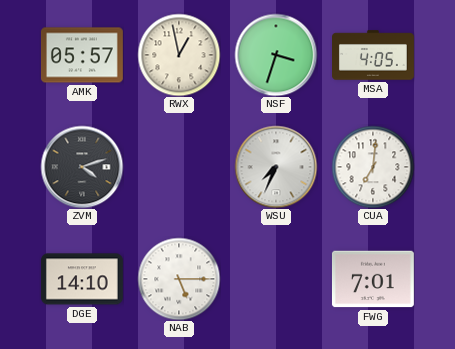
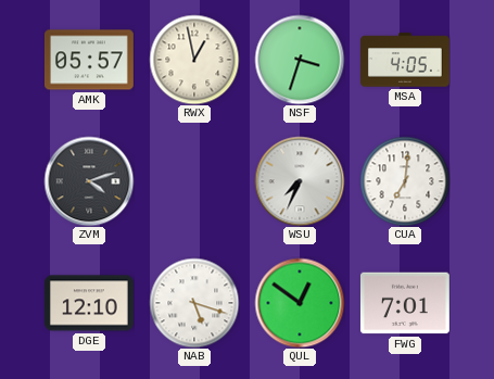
DGE: 14:10 -> 12:10
NAB: 5:15 -> 5:18
QUL: none -> 12:51
